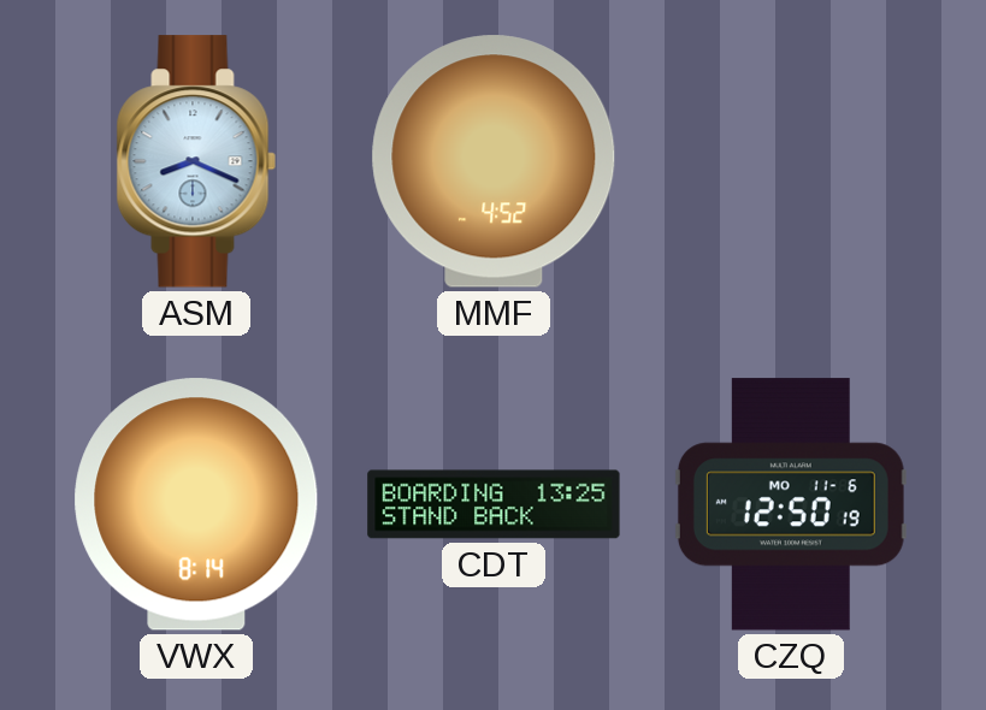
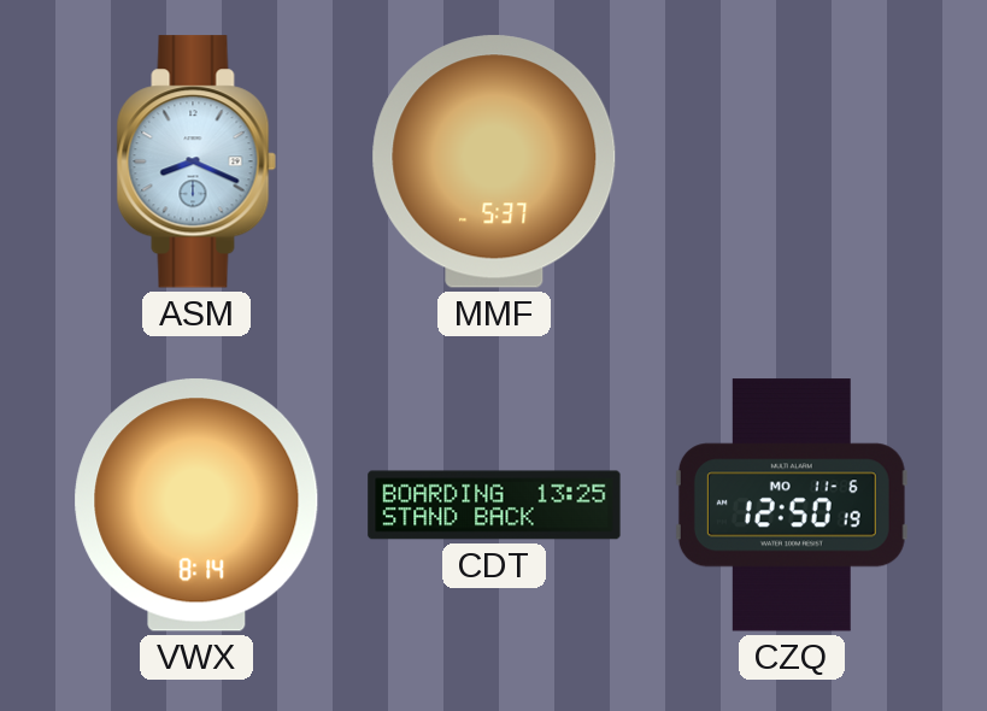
MMF: 4:52 -> 5:37
